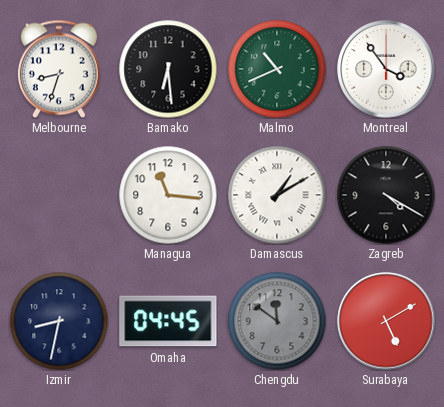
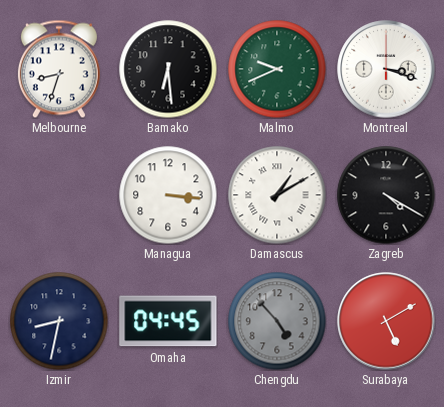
Malmo: 10:41 -> 9:41
Montreal: 3:54 -> 3:18
Managua: 11:16 -> 3:16
Chengdu: 11:51 -> 4:53
